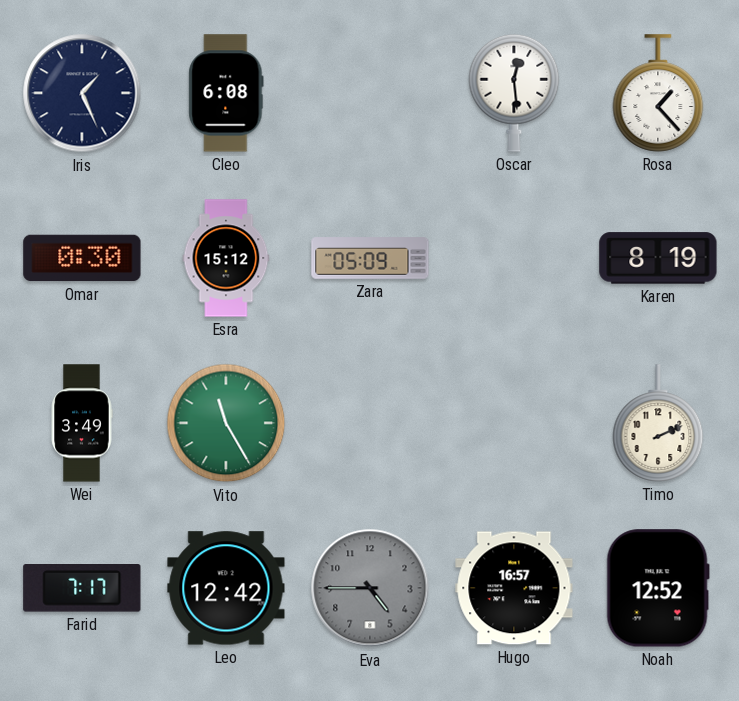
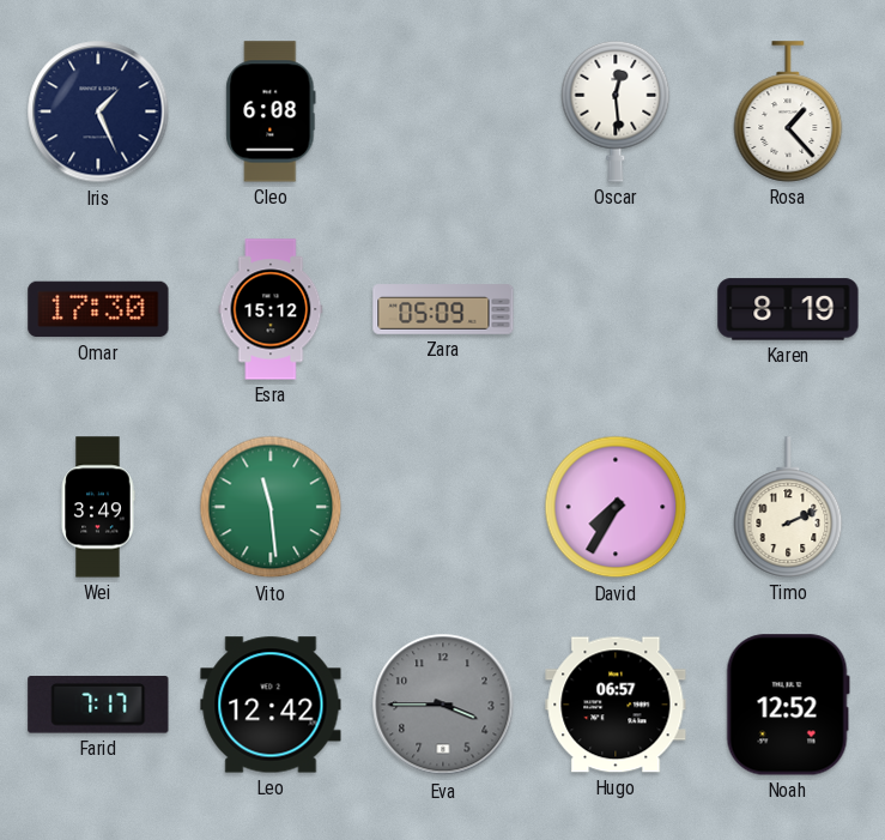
Omar: 0:30 -> 17:30
Vito: 11:25 -> 11:29
David: none -> 7:35
Eva: 4:45 -> 3:45
Hugo: 16:57 -> 06:57
